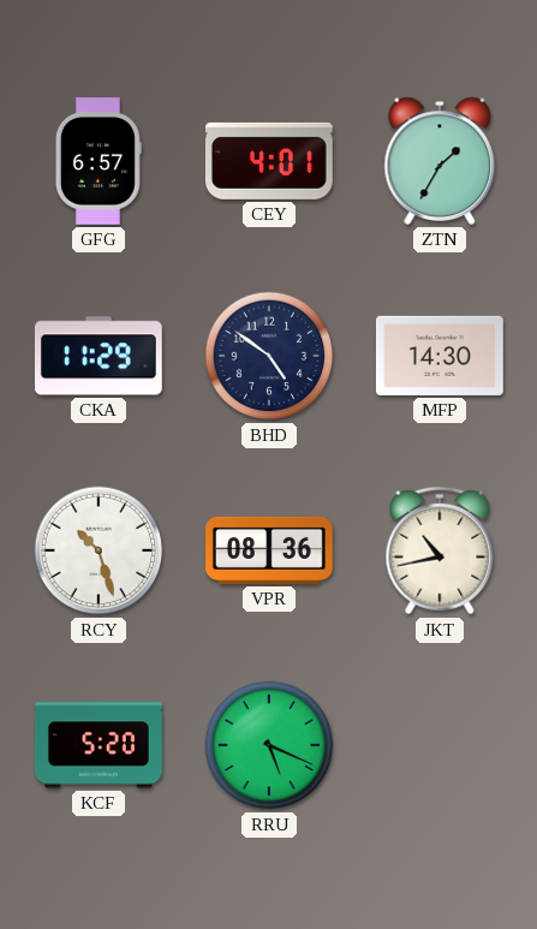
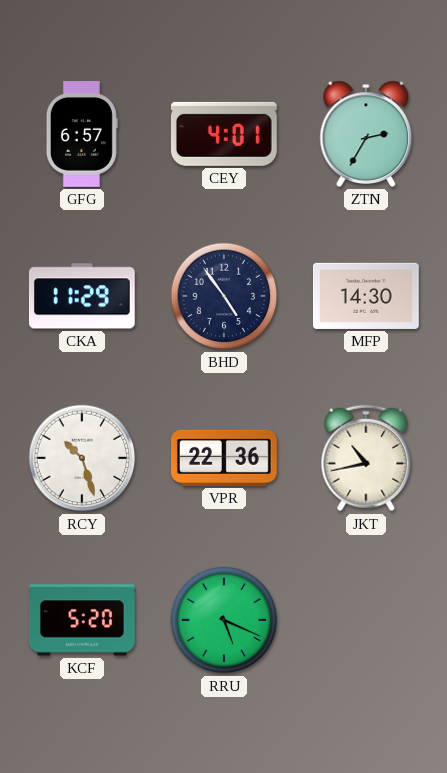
ZTN: 1:35 -> 2:35
BHD: 4:51 -> 4:54
VPR: 08:36 -> 22:36
